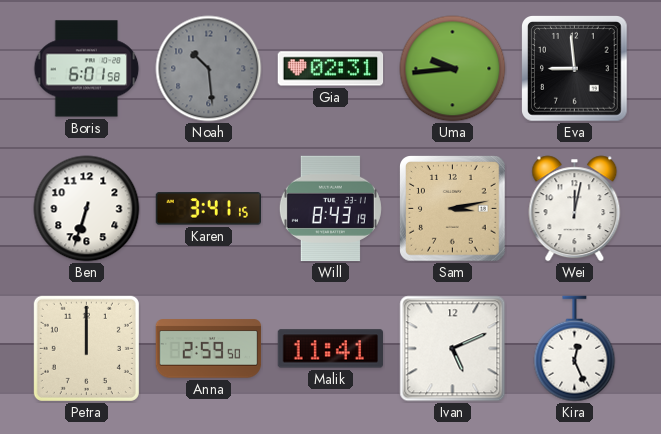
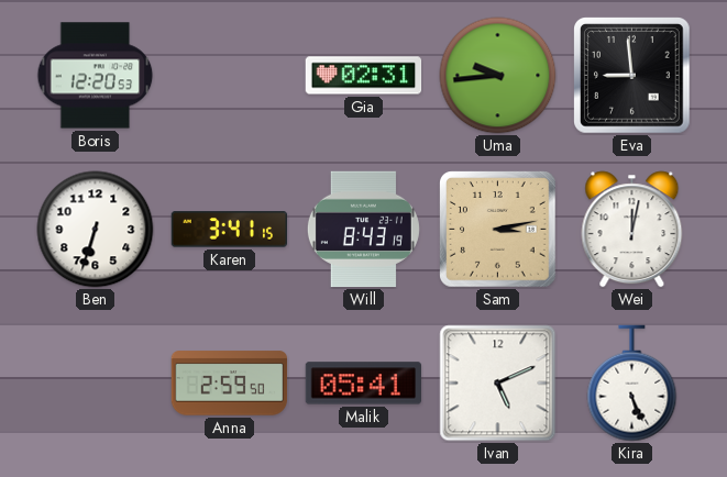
Boris: 6:01 -> 12:20
Noah: 10:29 -> none
Petra: 12:00 -> none
Malik: 11:41 -> 05:41
Kira: 12:26 -> 5:26
